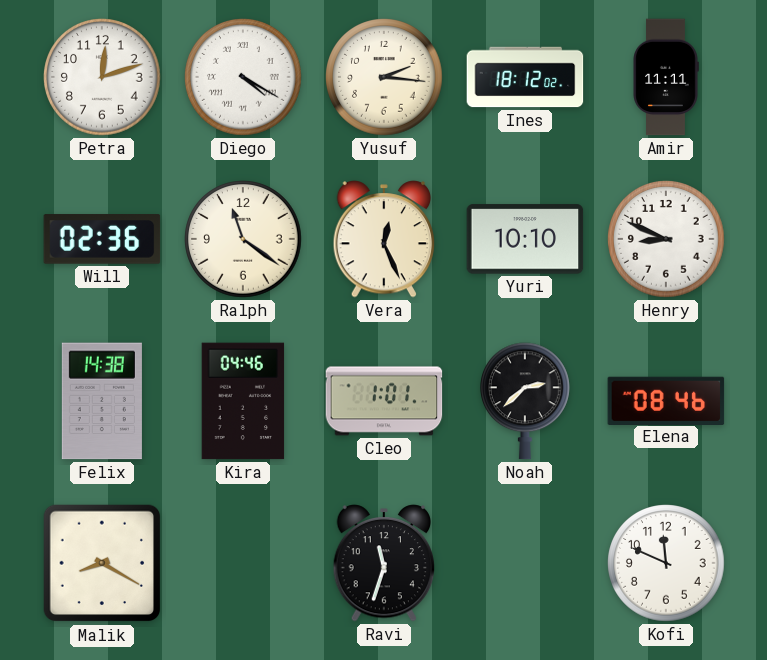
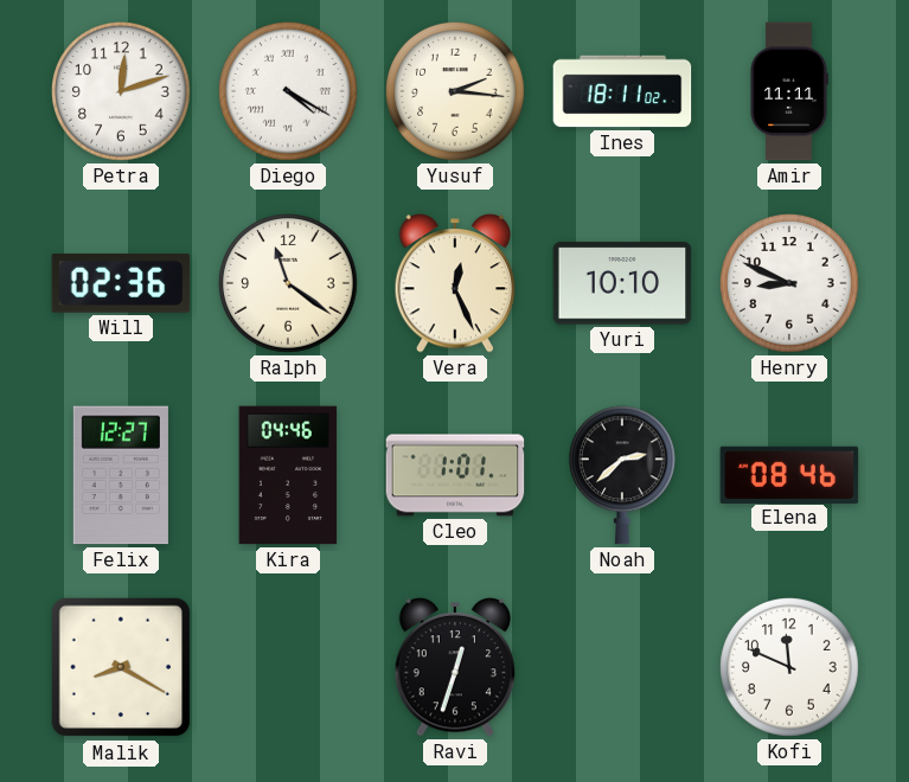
Ines: 18:12 -> 18:11
Felix: 14:38 -> 12:27
Ravi: 11:33 -> 12:33
